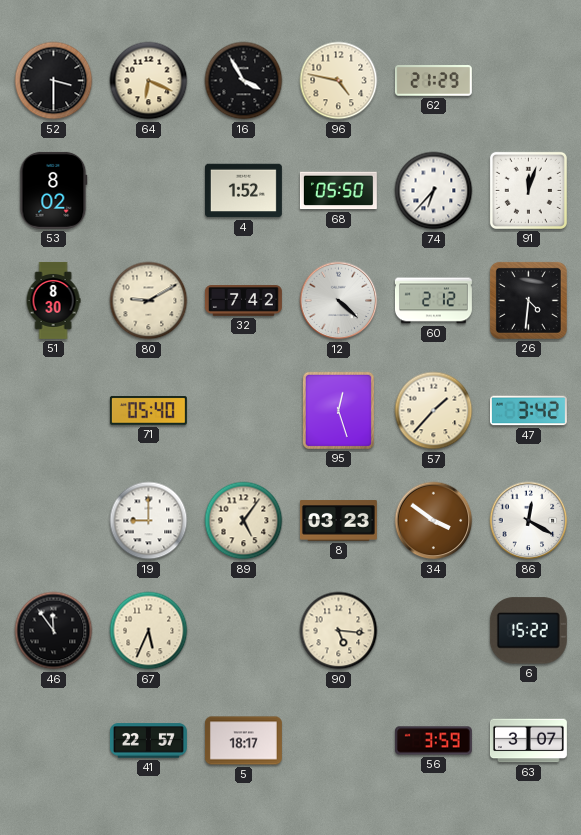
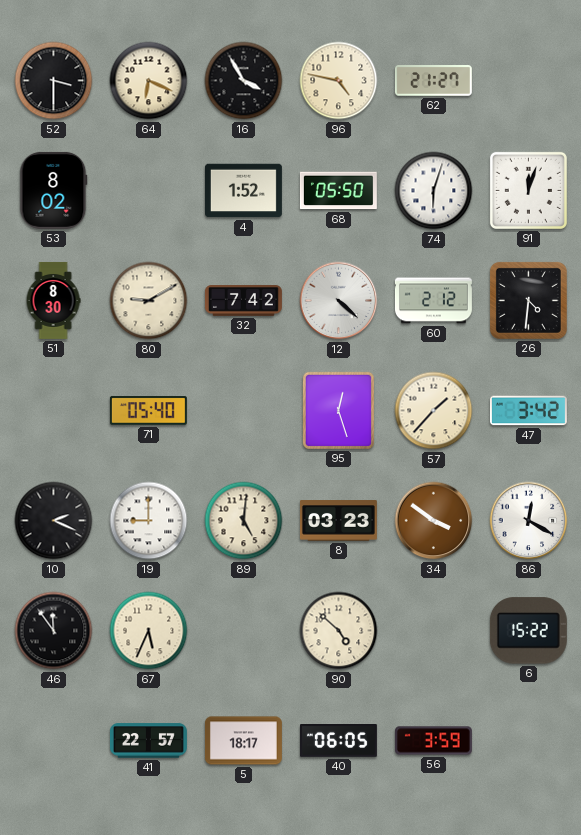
62: 21:29 -> 21:27
74: 6:37 -> 6:03
10: none -> 2:19
89: 5:06 -> 5:01
90: 5:16 -> 4:52
40: none -> 06:05
63: 3:07 -> none
